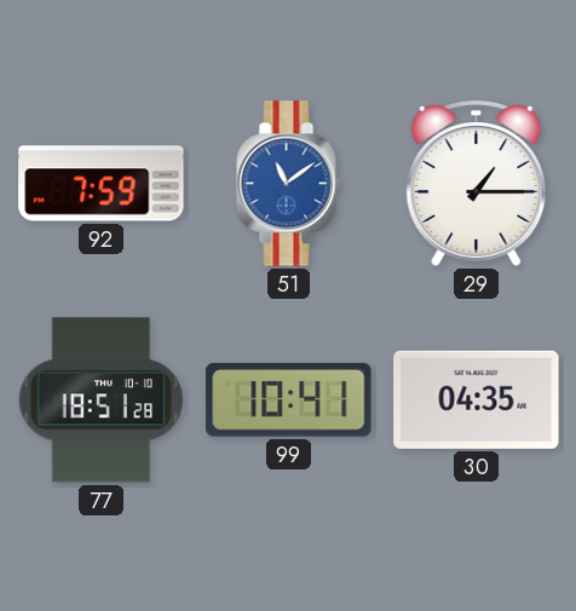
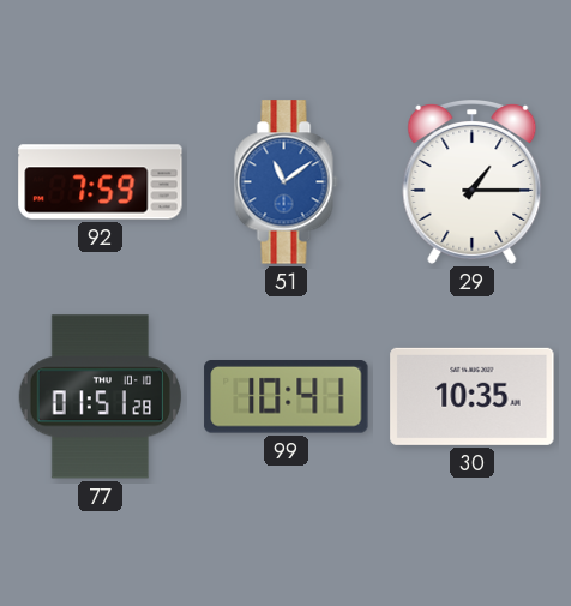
77: 18:51 -> 01:51
30: 04:35 -> 10:35
